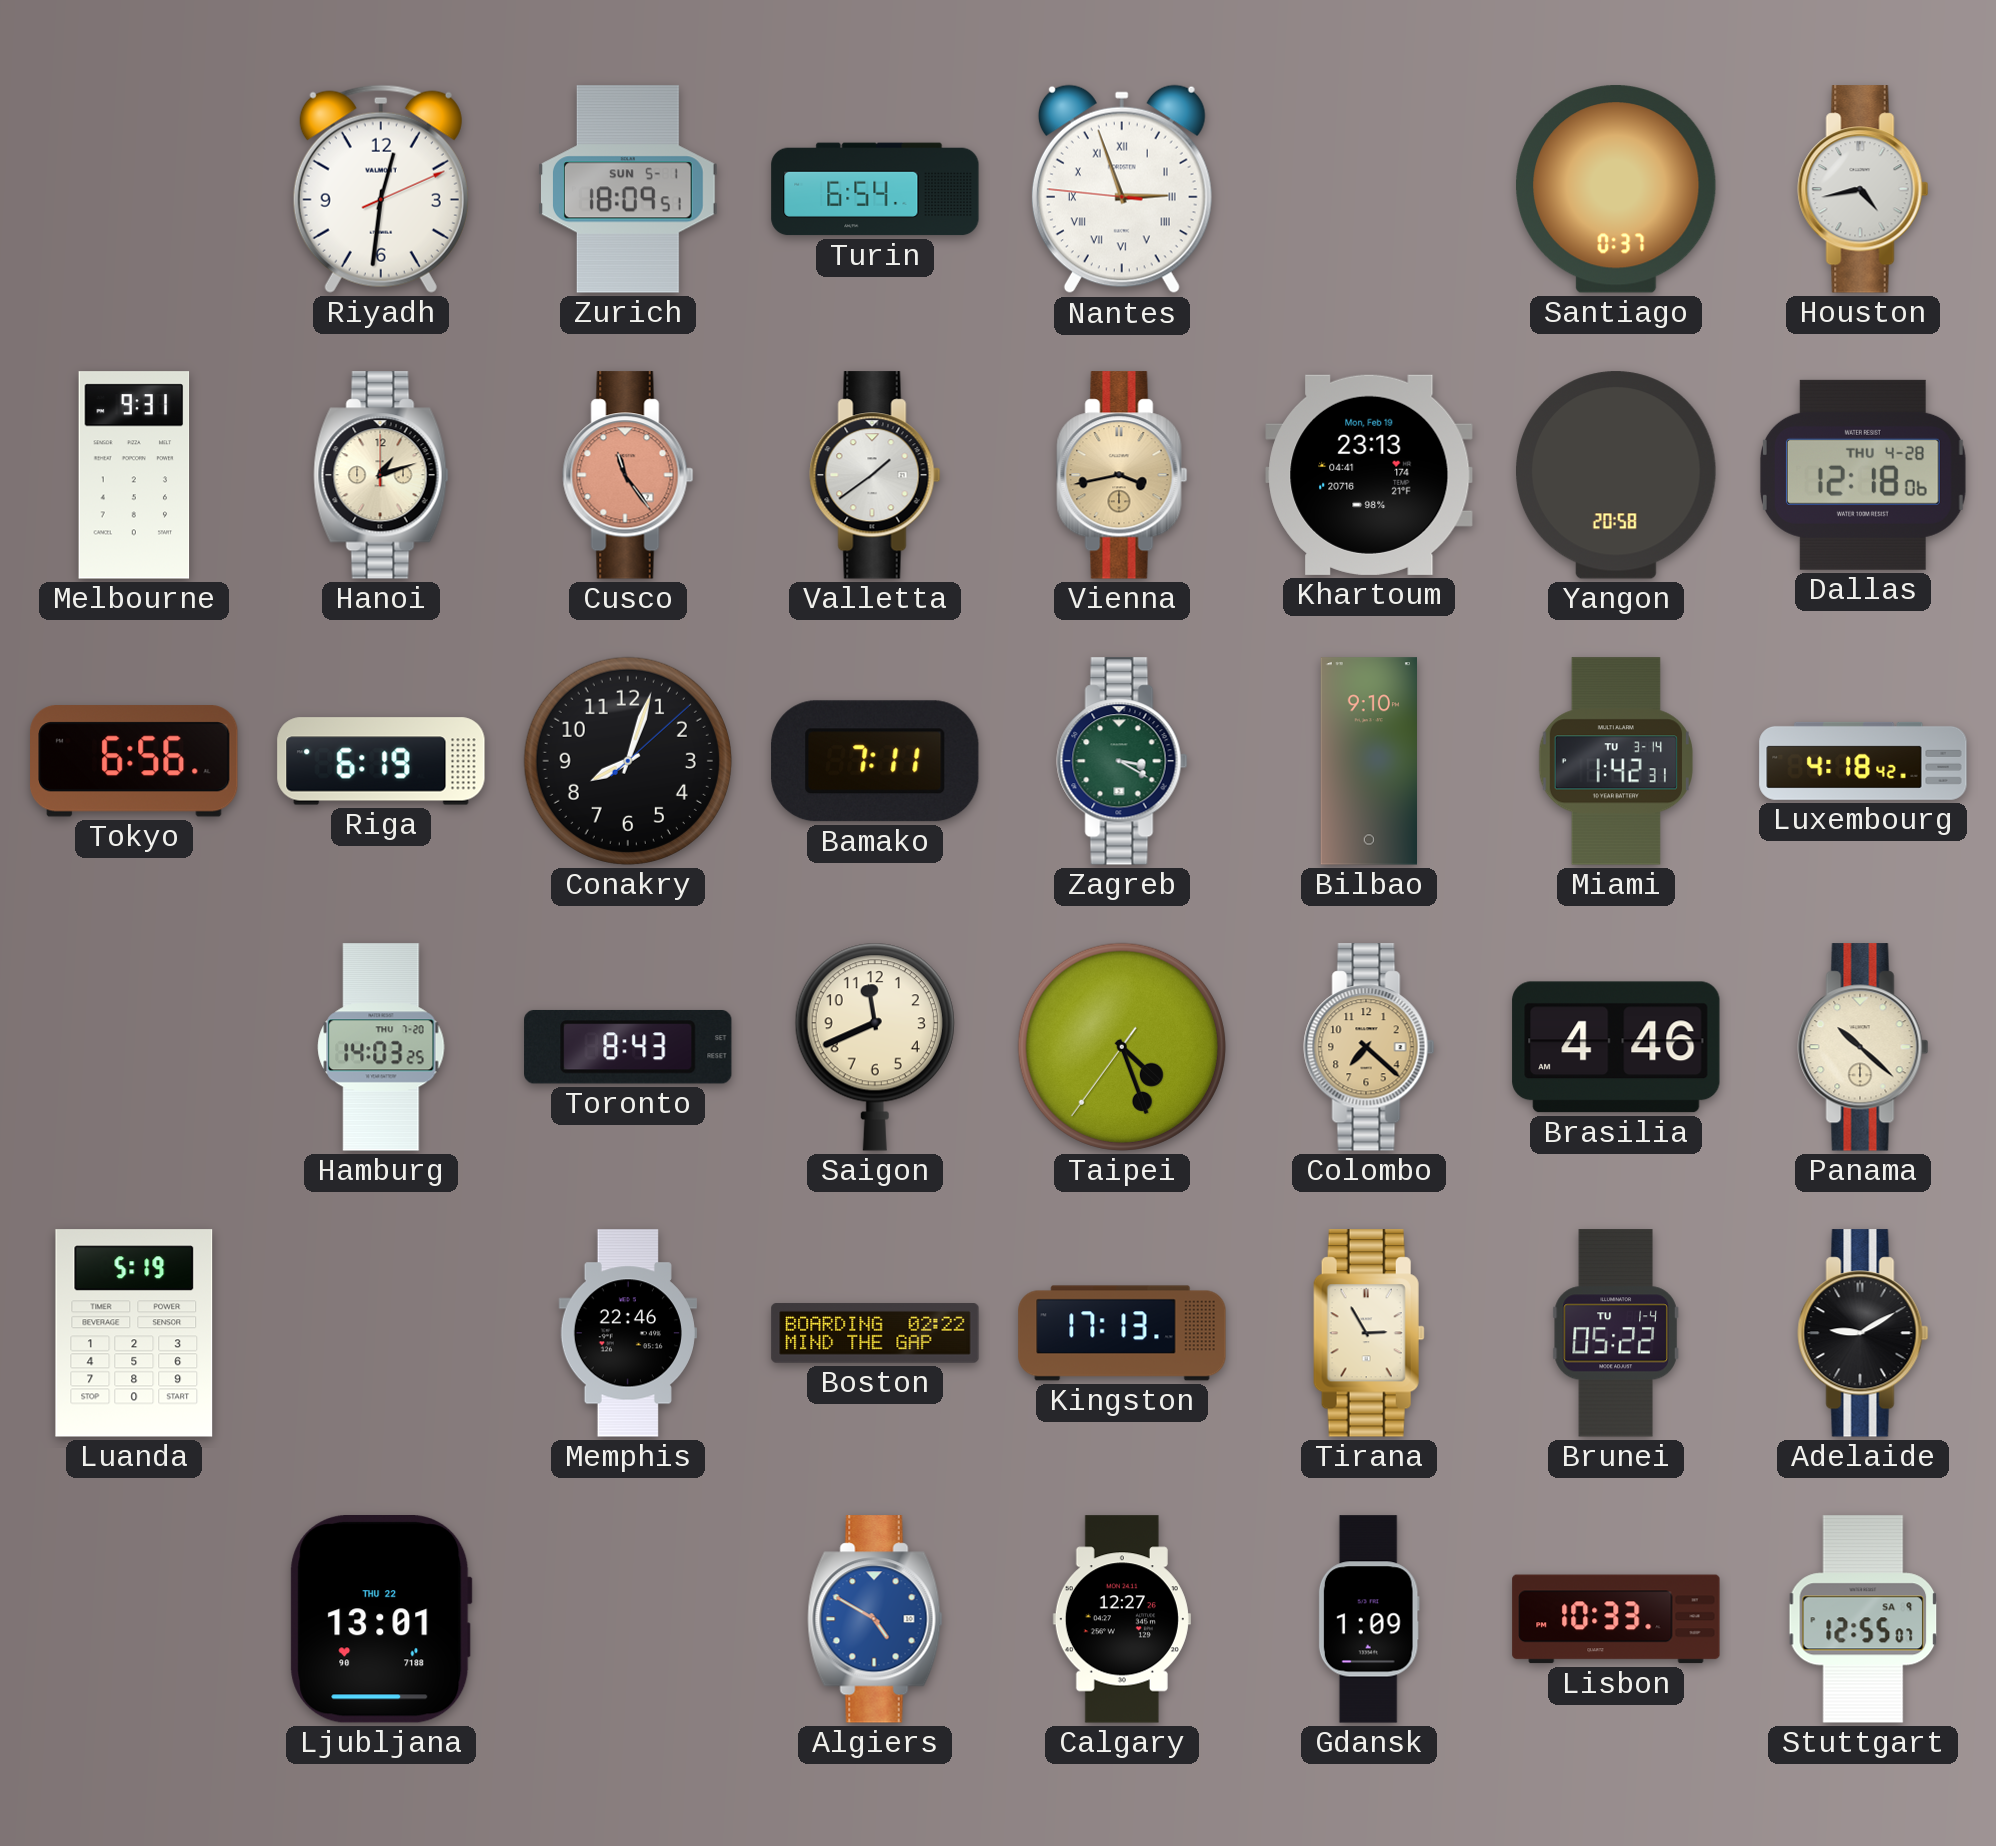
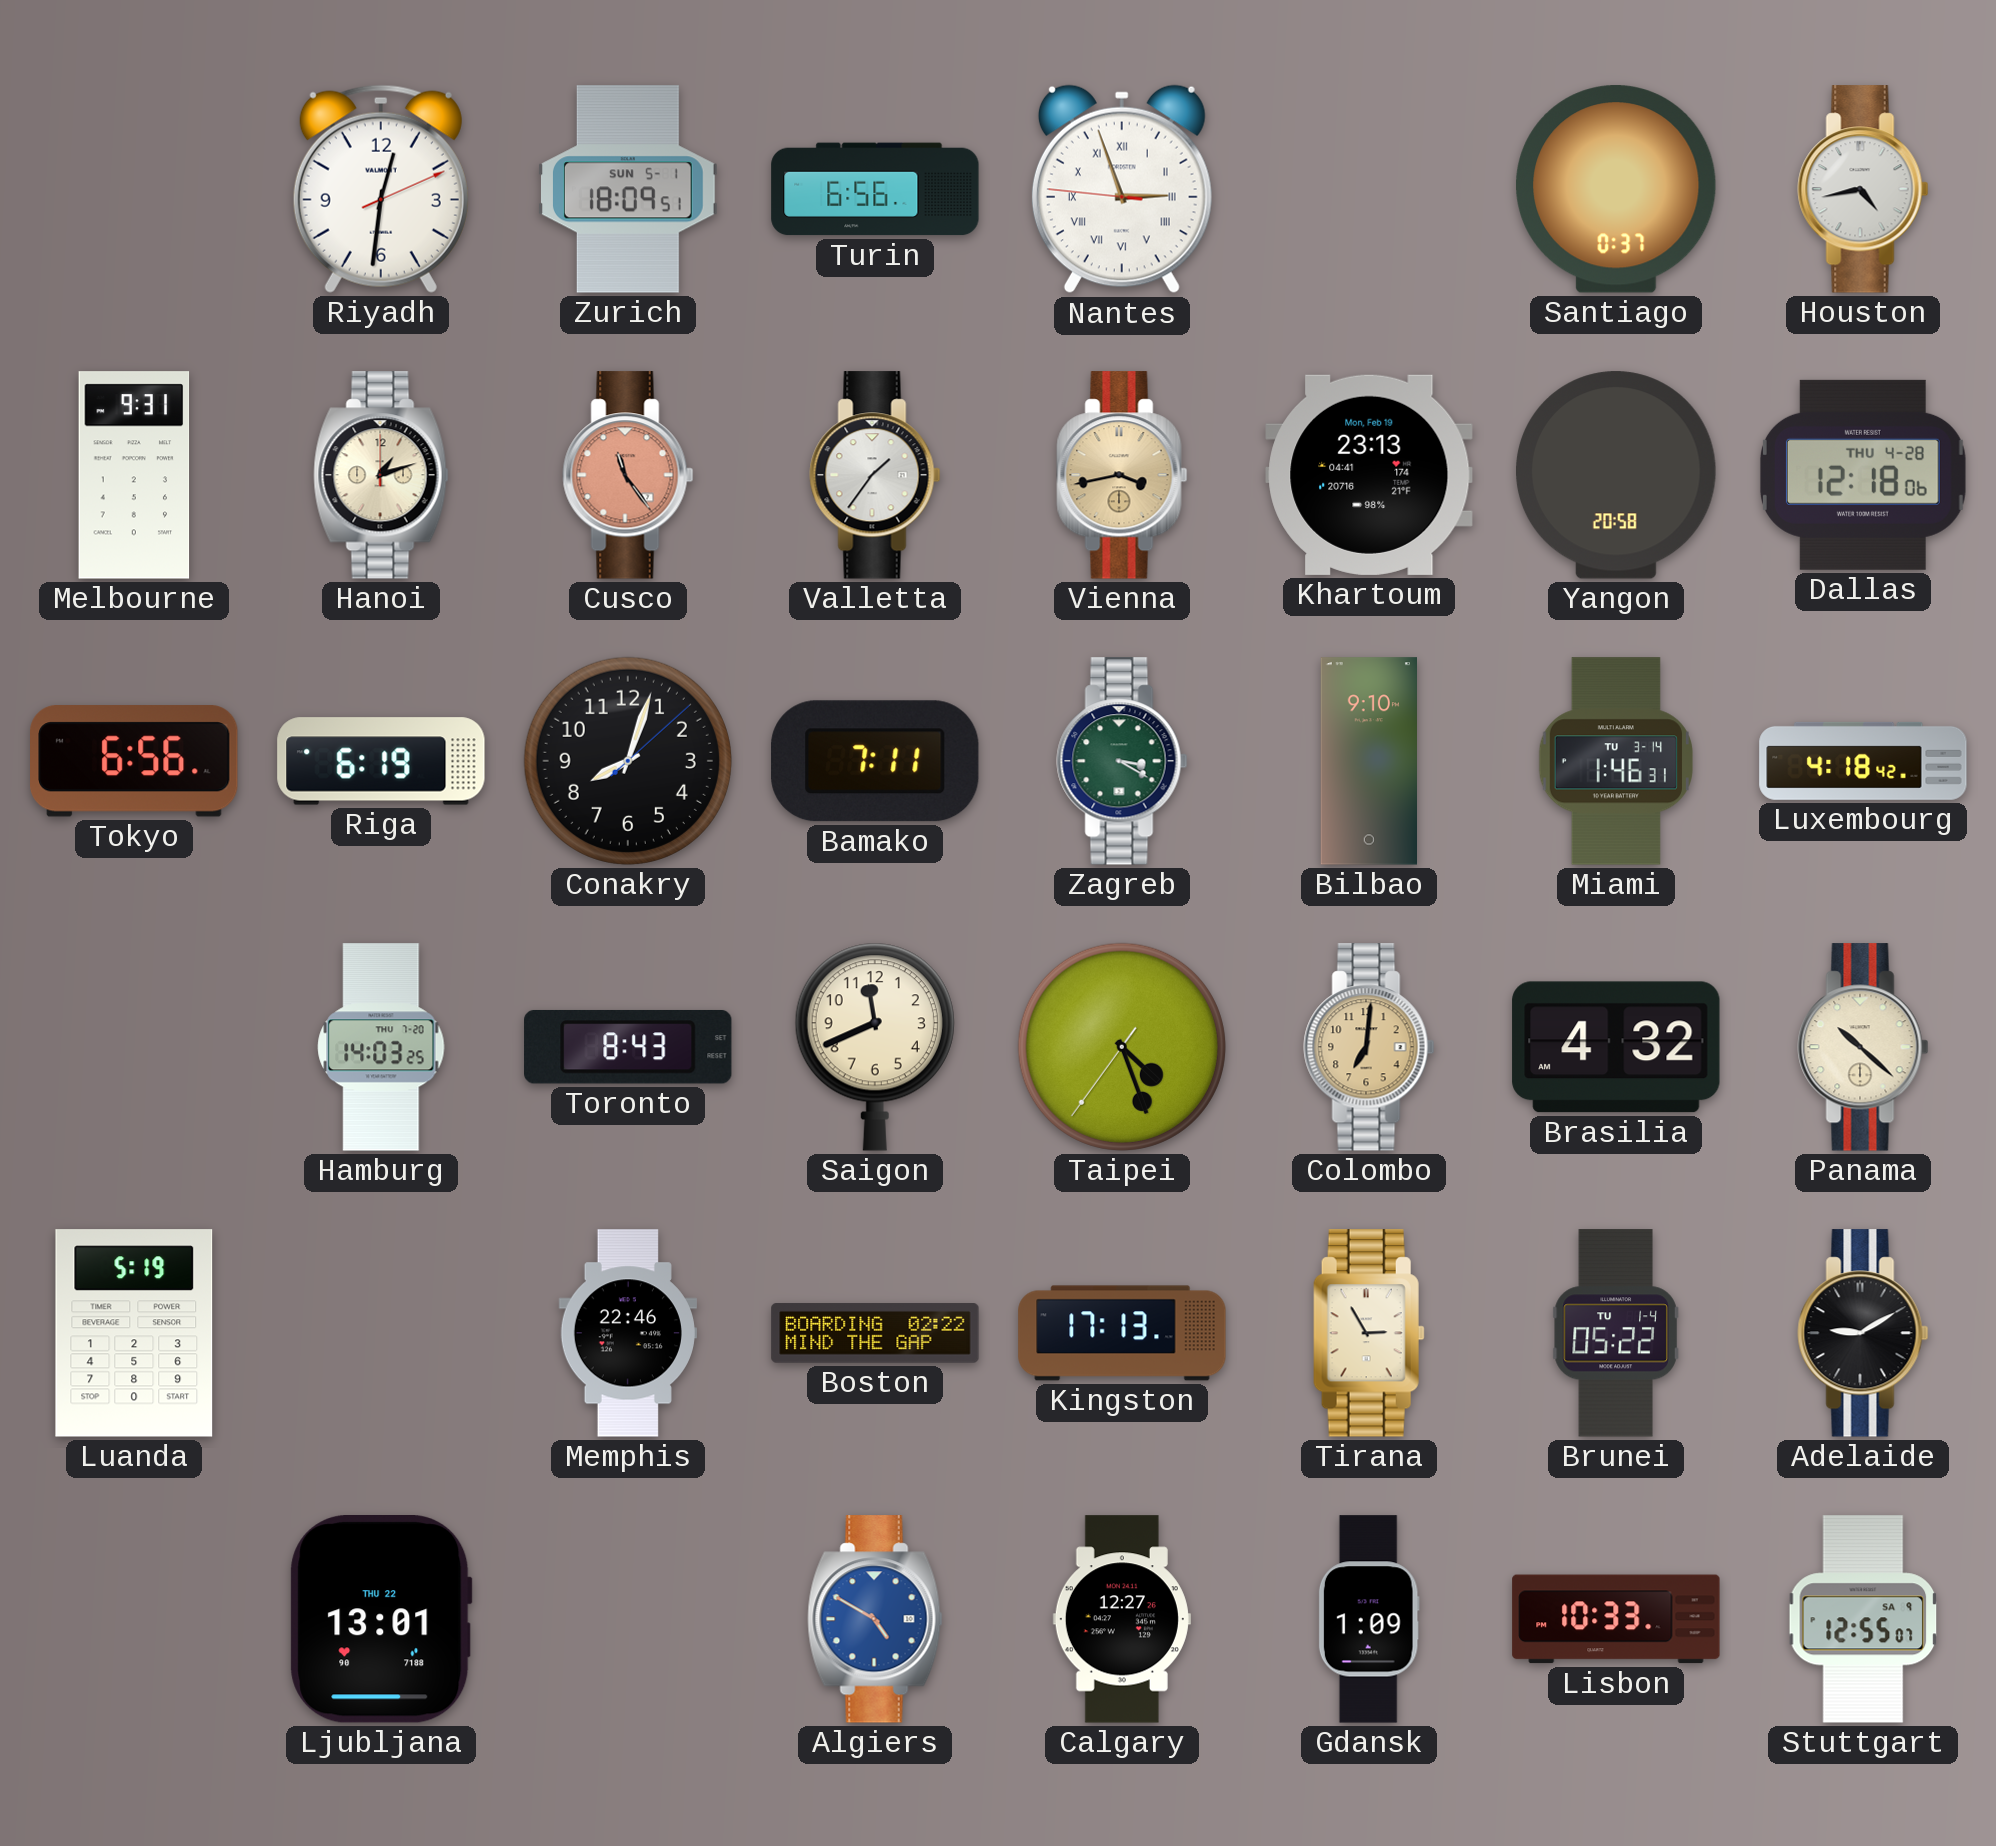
Turin: 6:54 -> 6:56
Valletta: 1:39 -> 1:36
Miami: 1:42 -> 1:46
Colombo: 7:22 -> 7:01
Brasilia: 4:46 -> 4:32
